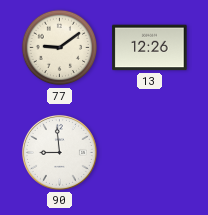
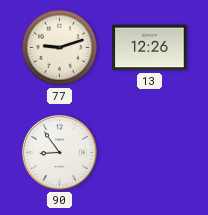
77: 9:09 -> 9:12
90: 8:59 -> 8:54
